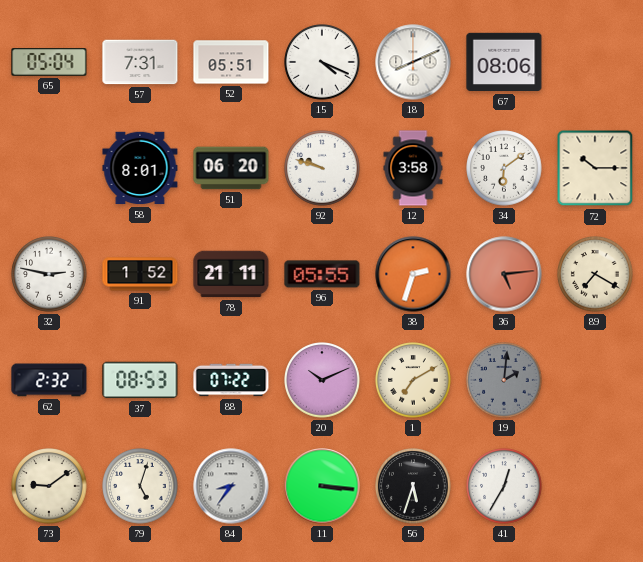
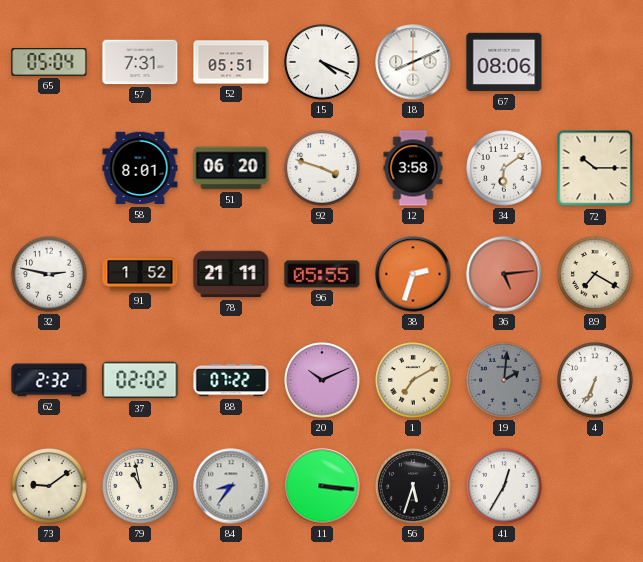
92: 9:48 -> 3:48
37: 08:53 -> 02:02
4: none -> 6:34
79: 5:03 -> 10:58
